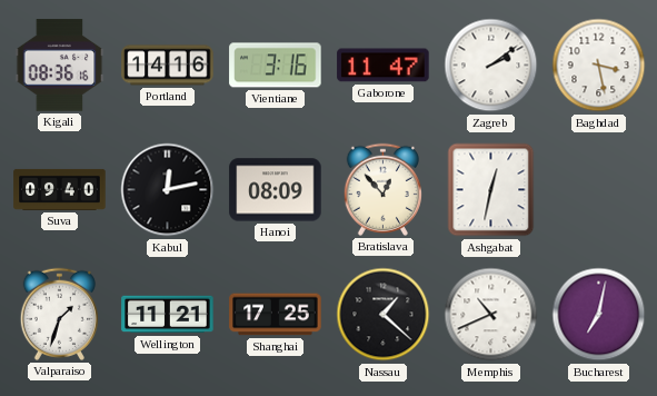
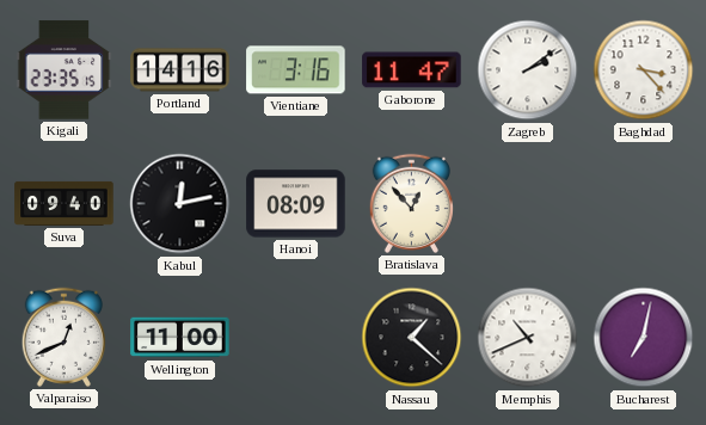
Kigali: 08:36 -> 23:35
Baghdad: 3:28 -> 3:23
Ashgabat: 12:32 -> none
Valparaiso: 1:33 -> 12:41
Wellington: 11:21 -> 11:00
Shanghai: 17:25 -> none
